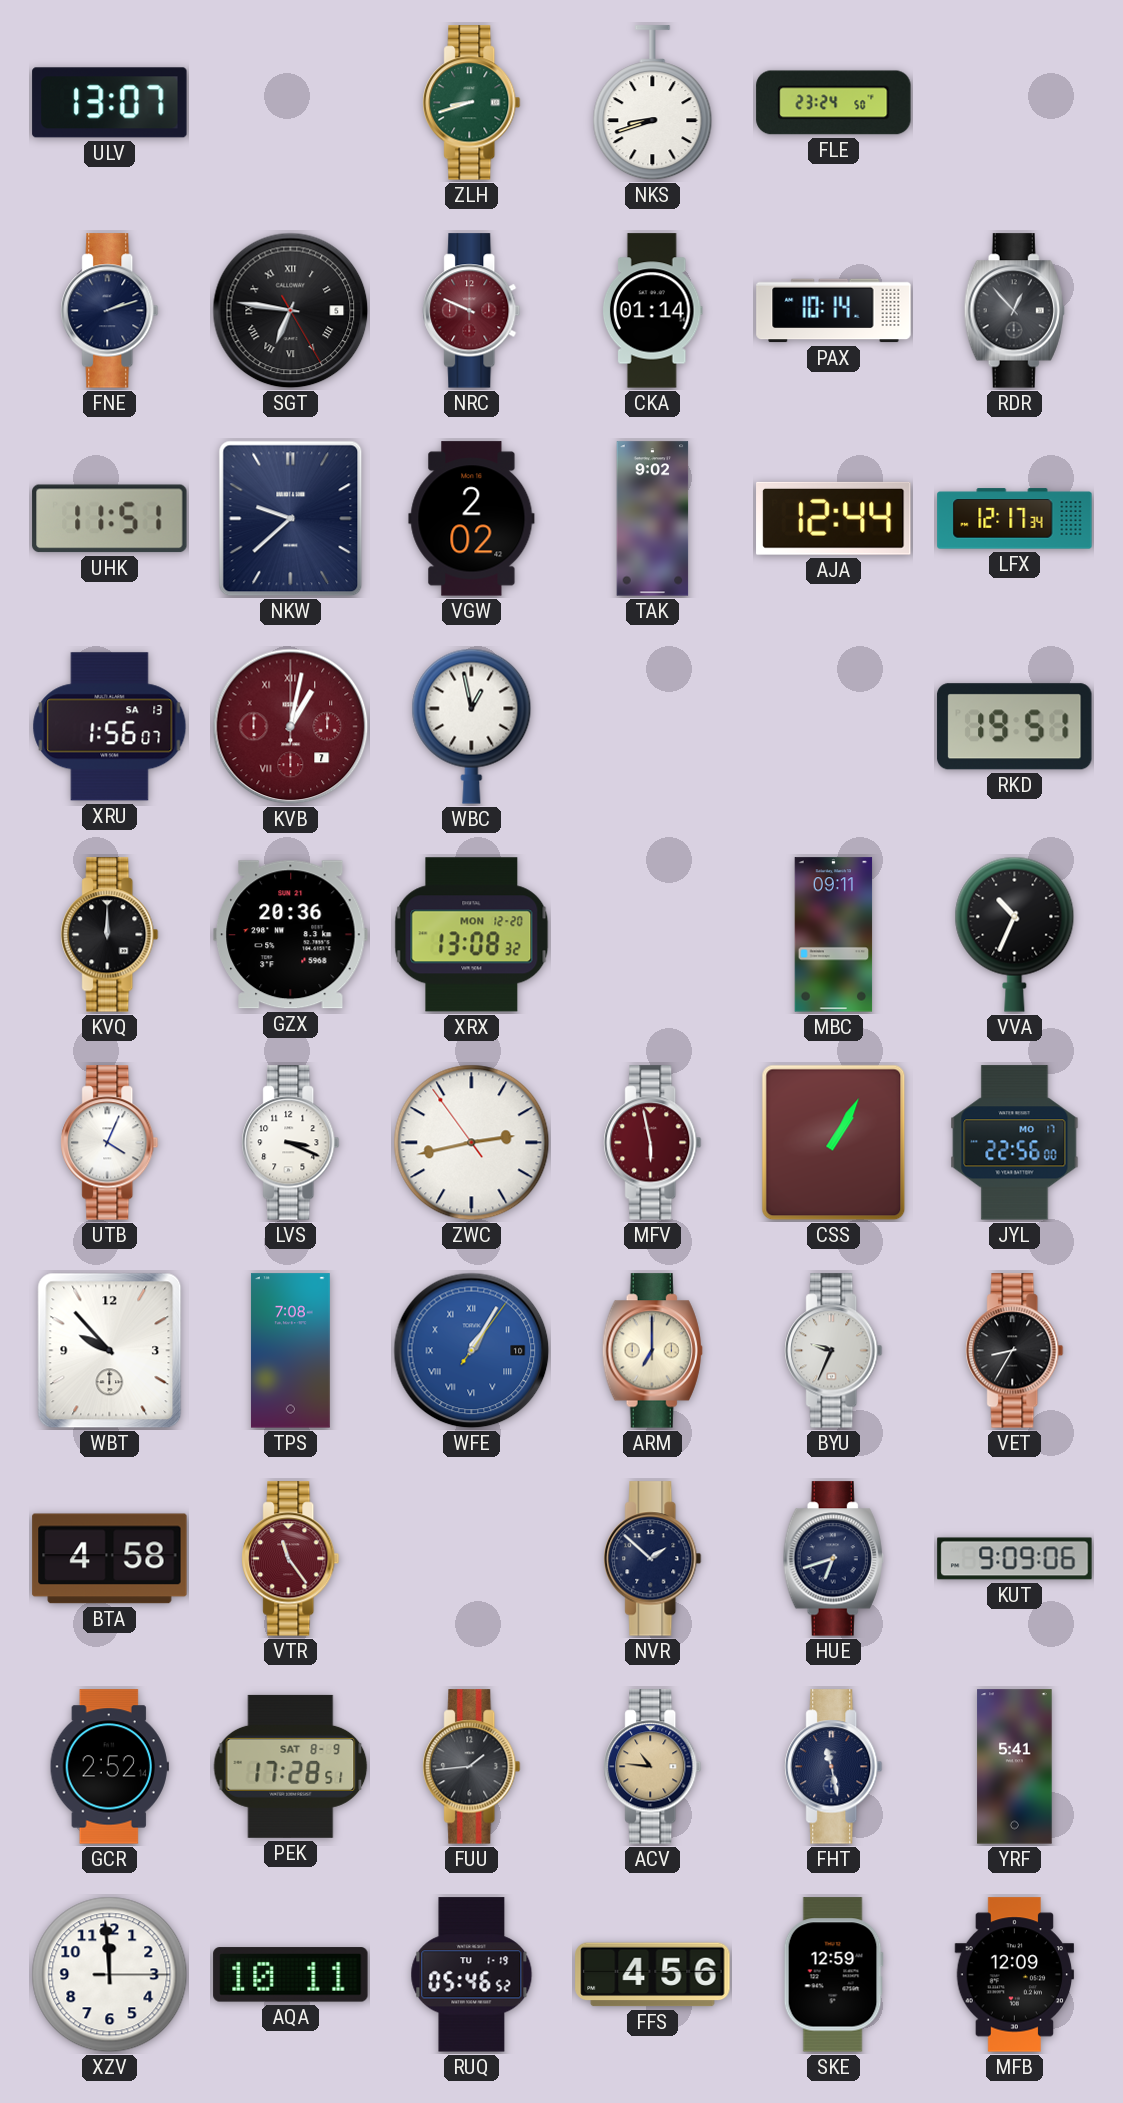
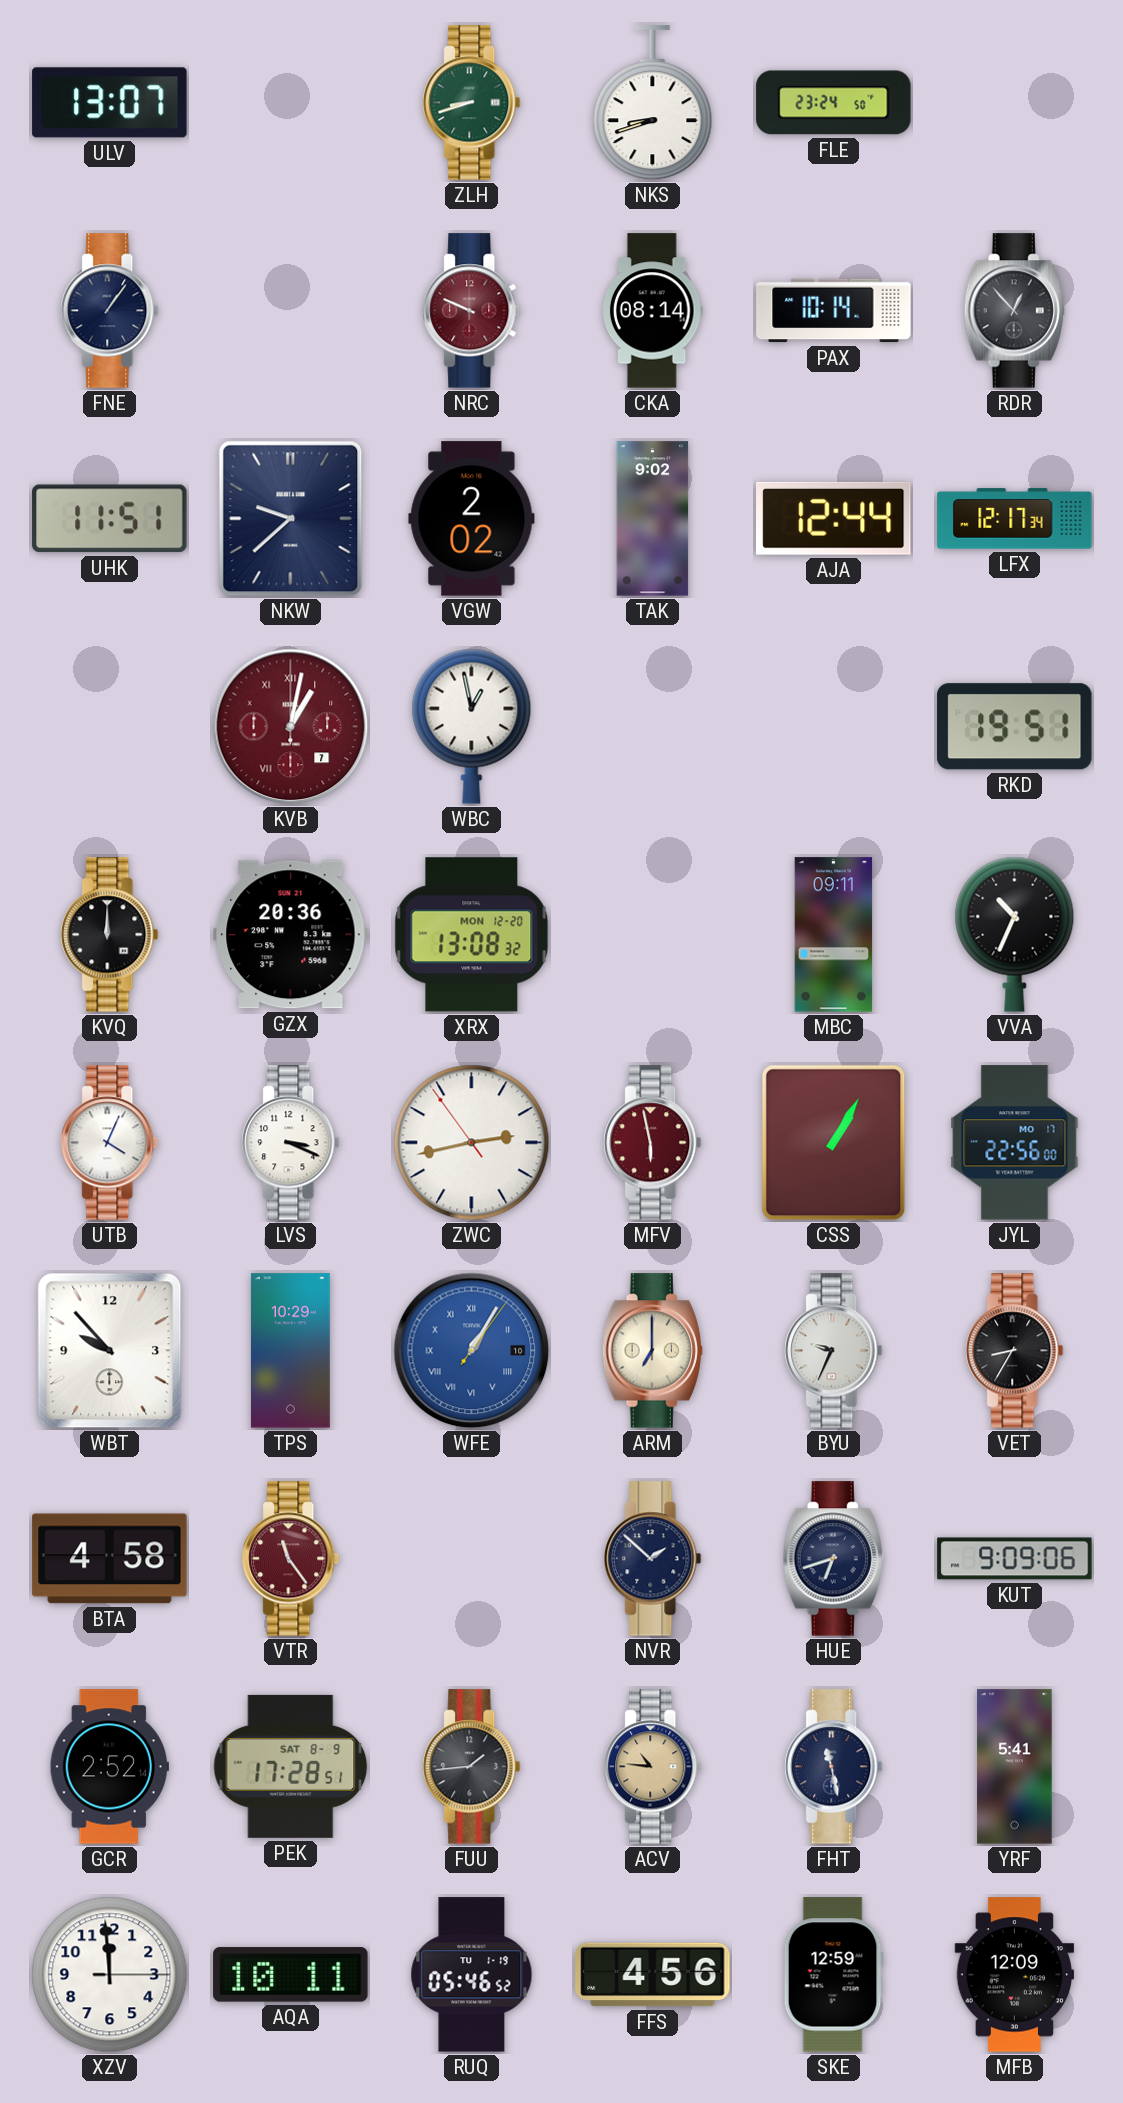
FNE: 2:12 -> 1:06
SGT: 6:46 -> none
CKA: 01:14 -> 08:14
XRU: 1:56 -> none
TPS: 7:08 -> 10:29
